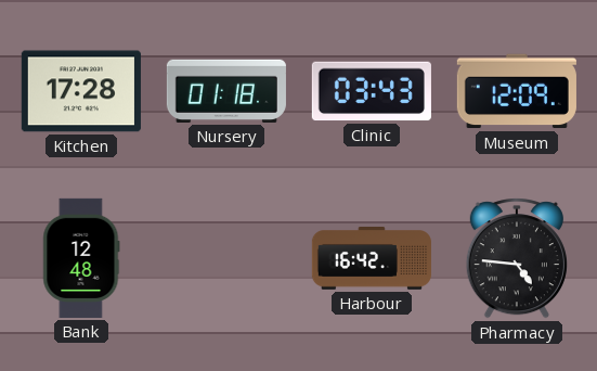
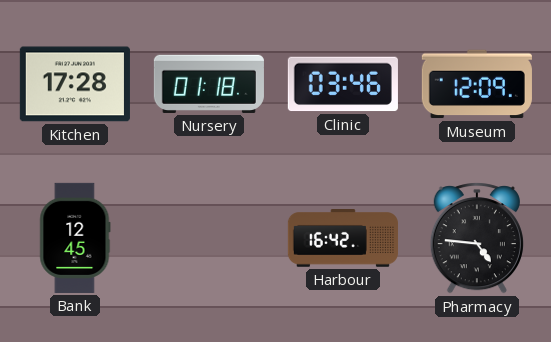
Clinic: 03:43 -> 03:46
Bank: 12:48 -> 12:45
